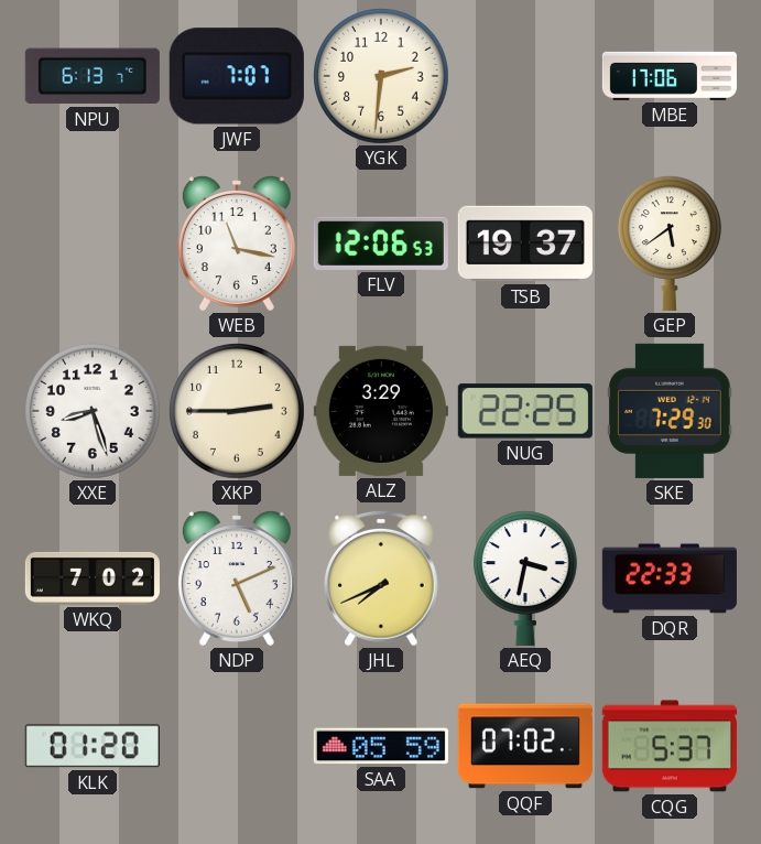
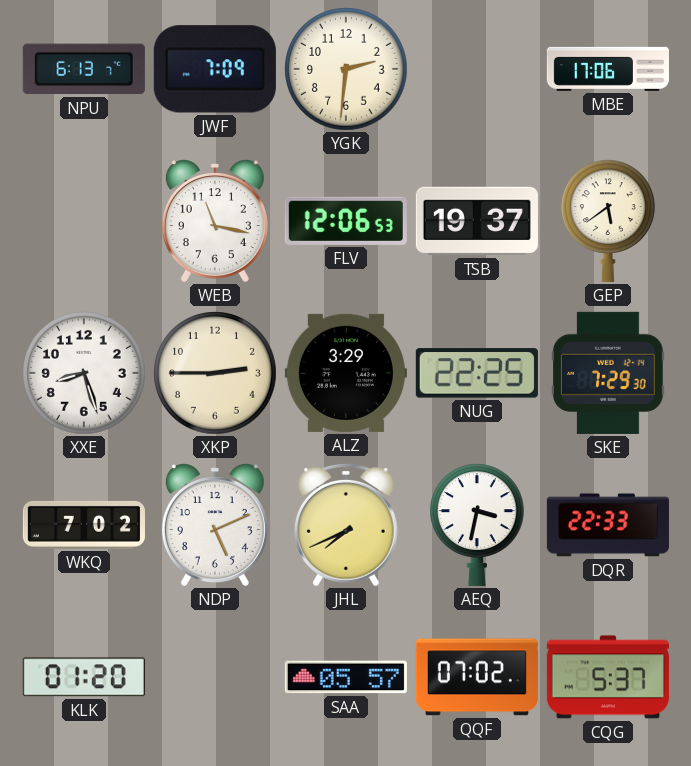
JWF: 7:07 -> 7:09
SAA: 05:59 -> 05:57
